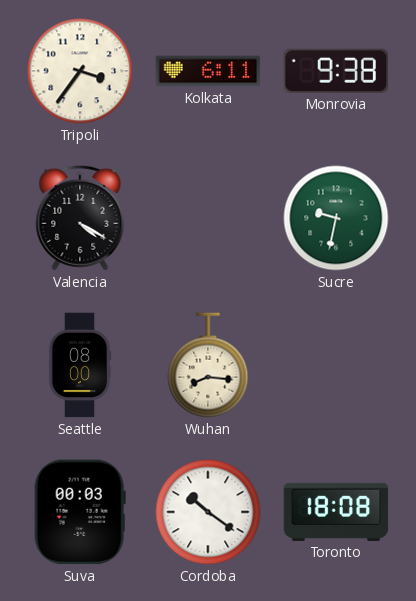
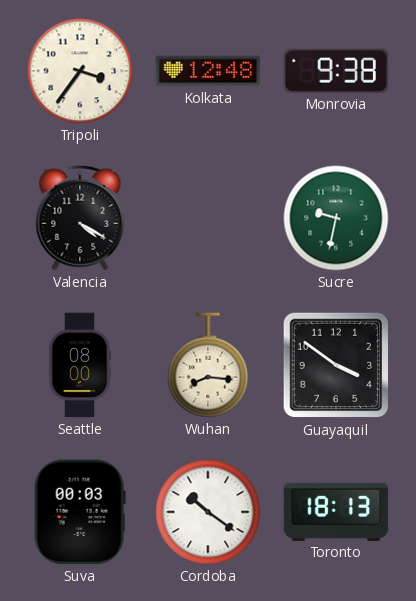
Kolkata: 6:11 -> 12:48
Guayaquil: none -> 3:51
Toronto: 18:08 -> 18:13
